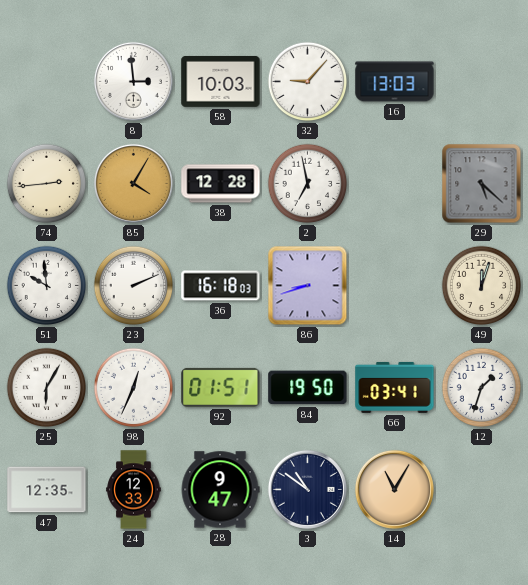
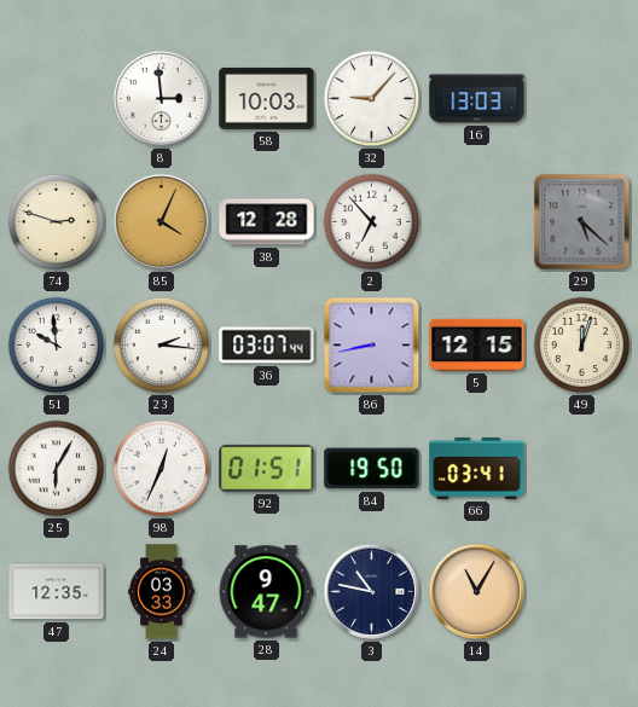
74: 2:44 -> 2:48
85: 4:05 -> 4:04
2: 6:58 -> 6:53
23: 2:11 -> 2:16
36: 16:18 -> 03:07
86: 8:42 -> 8:43
5: none -> 12:15
12: 1:33 -> none
24: 12:33 -> 03:33
3: 10:51 -> 10:47
